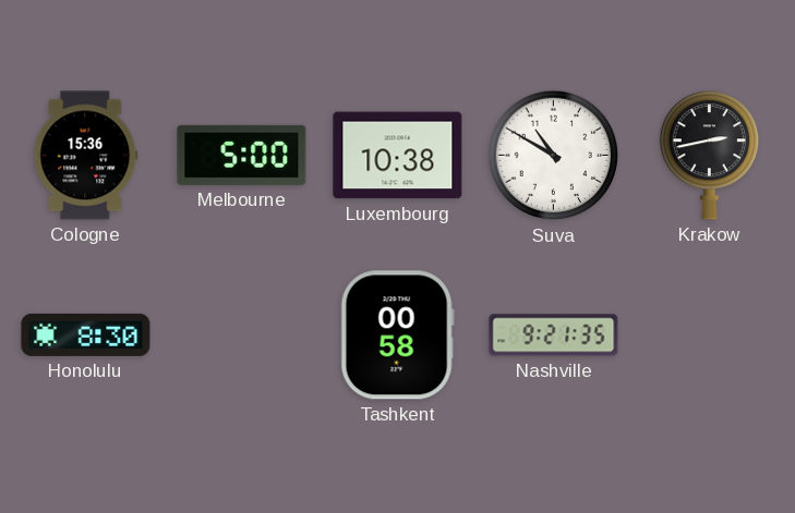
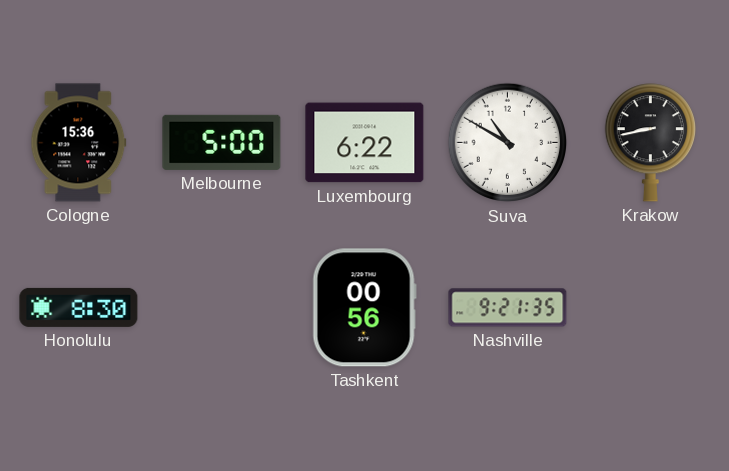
Luxembourg: 10:38 -> 6:22
Krakow: 2:43 -> 8:43
Tashkent: 00:58 -> 00:56
